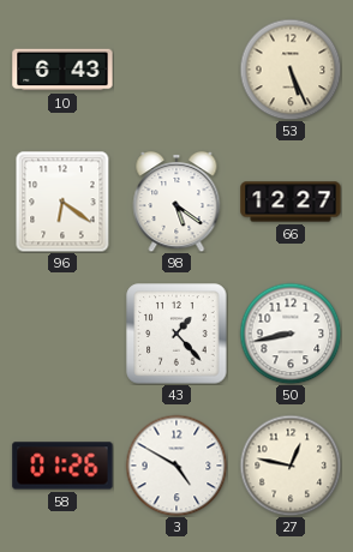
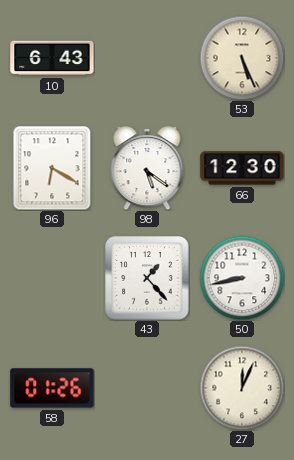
96: 6:21 -> 6:20
66: 12:27 -> 12:30
3: 4:50 -> none
27: 12:47 -> 12:04
